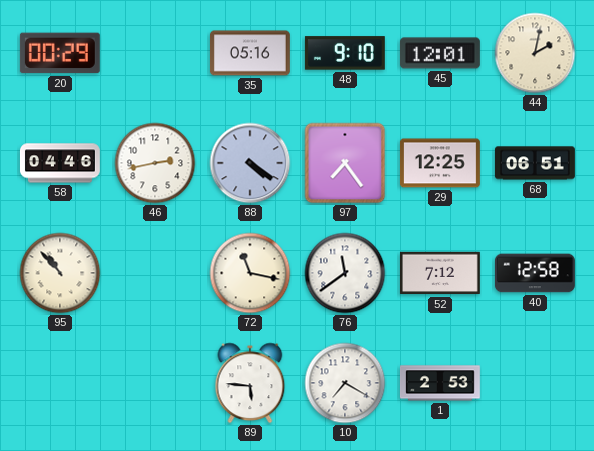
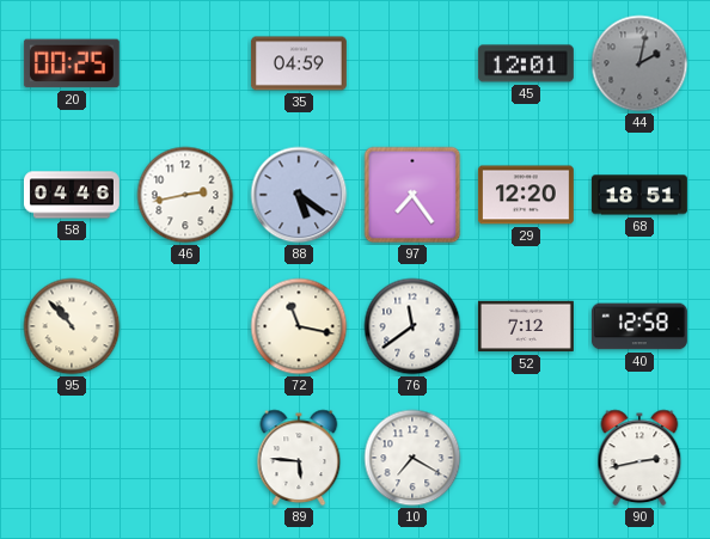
20: 00:29 -> 00:25
35: 05:16 -> 04:59
48: 9:10 -> none
44 dial: cream -> grey
88: 4:21 -> 5:21
29: 12:25 -> 12:20
68: 06:51 -> 18:51
1: 2:53 -> none
90: none -> 2:43
